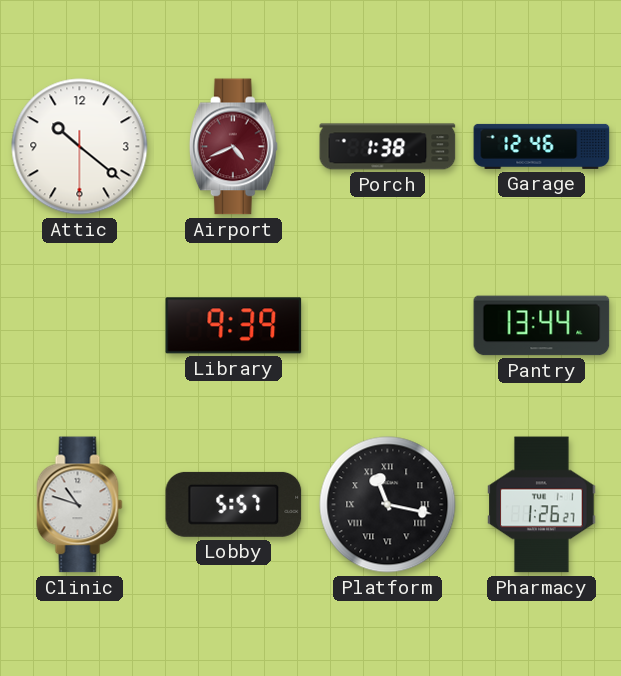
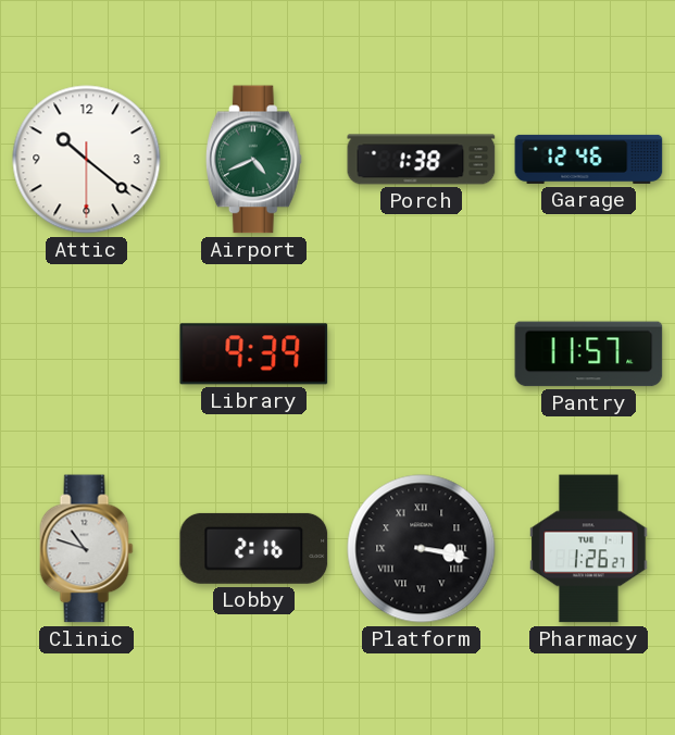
Airport dial: burgundy -> green
Pantry: 13:44 -> 11:57
Lobby: 5:57 -> 2:16
Platform: 11:17 -> 3:17
